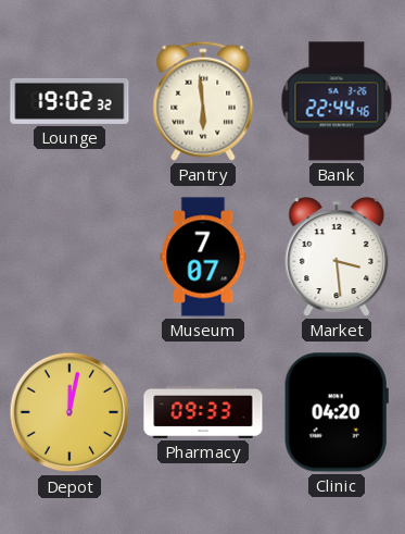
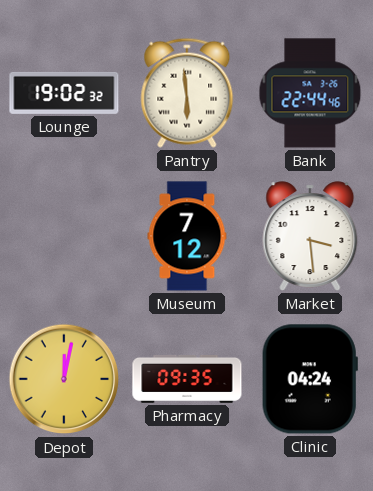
Museum: 7:07 -> 7:12
Pharmacy: 09:33 -> 09:35
Clinic: 04:20 -> 04:24
